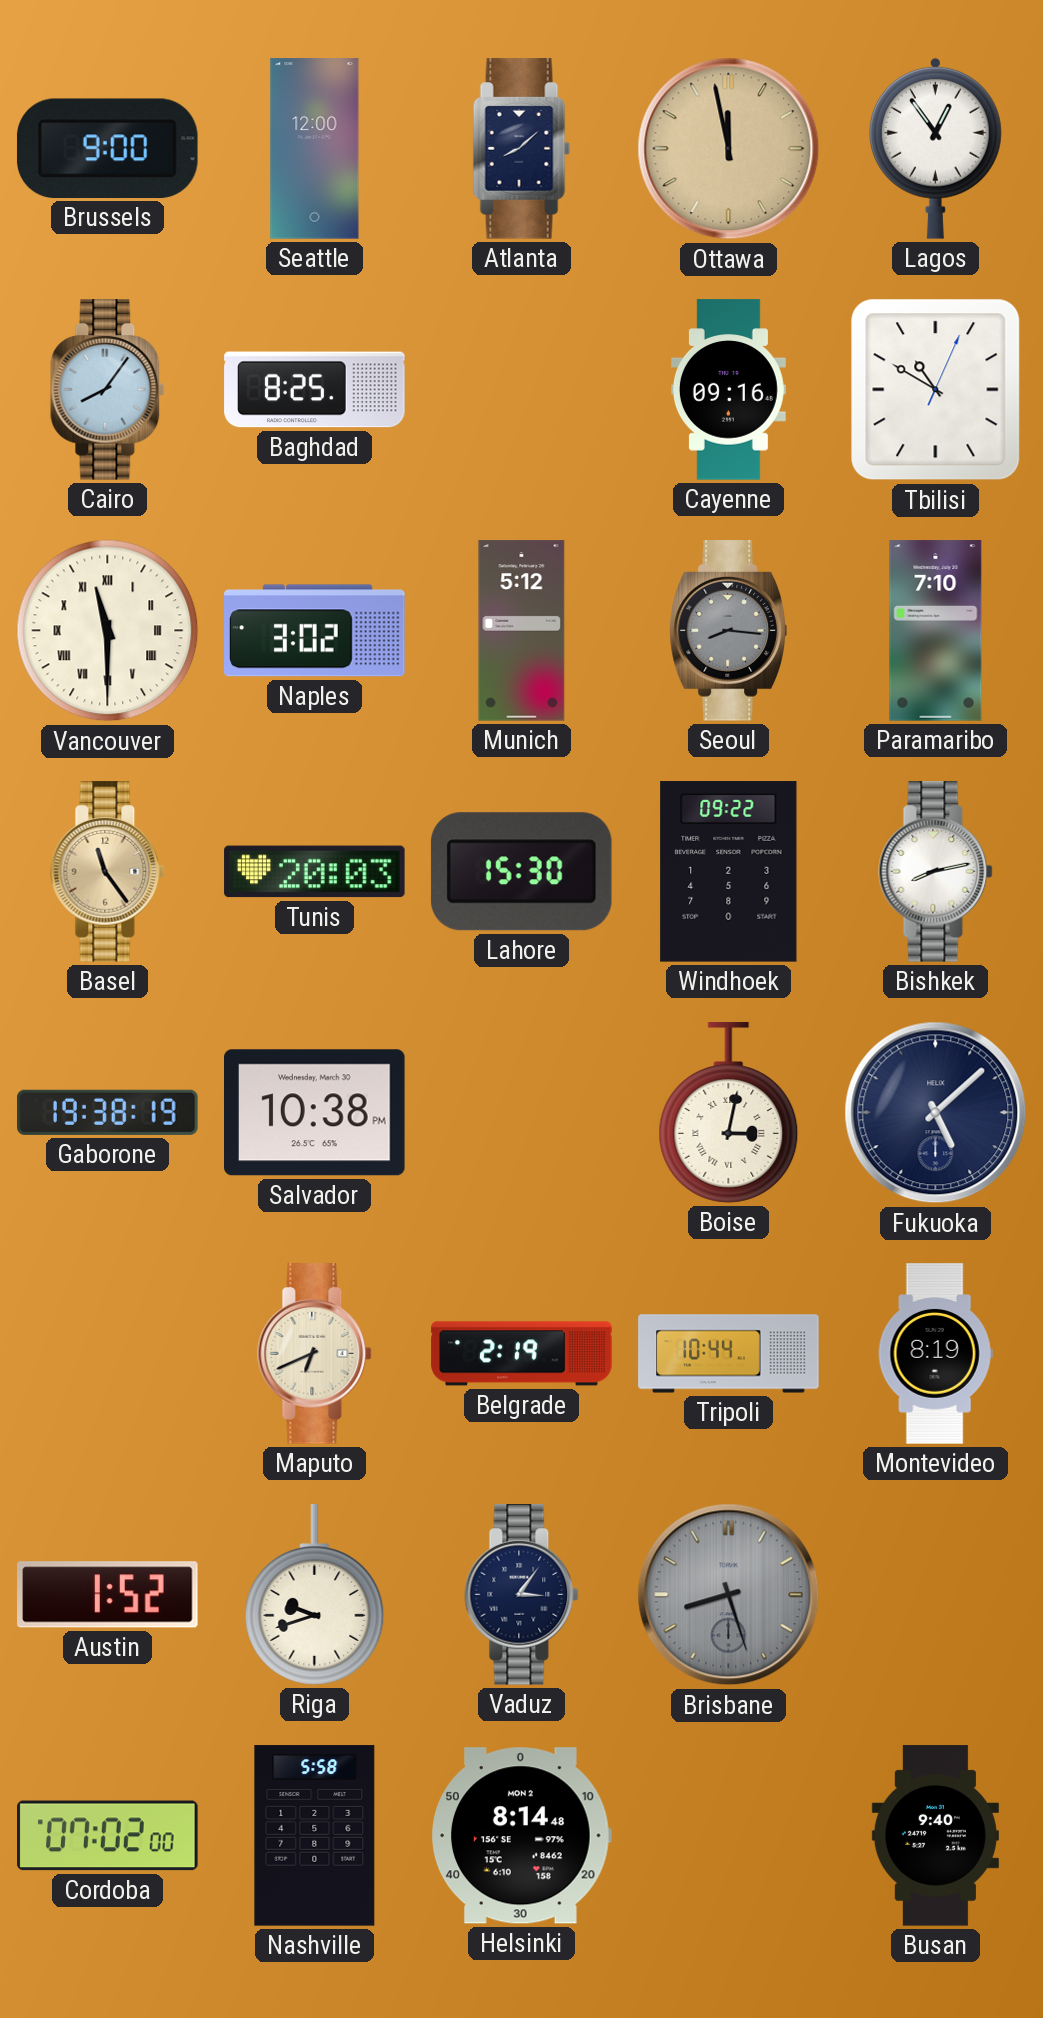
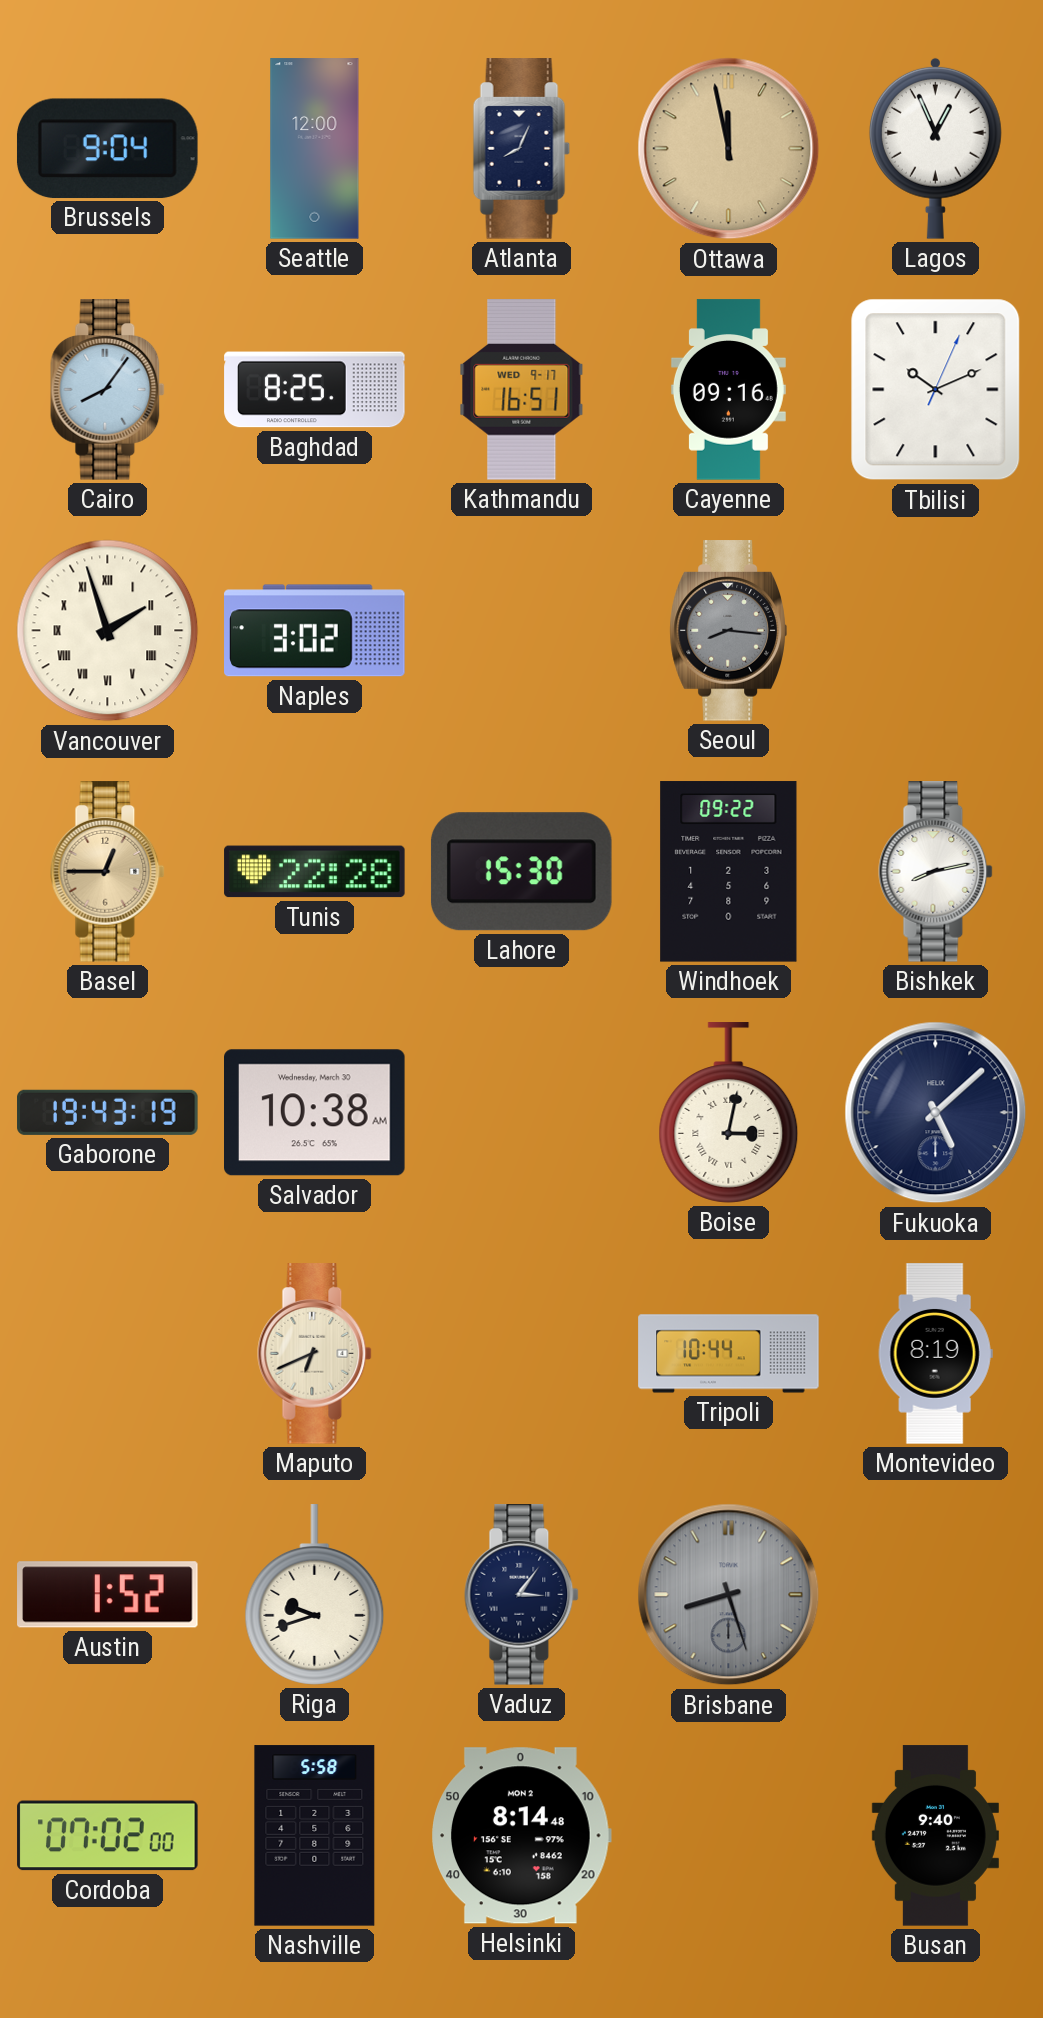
Brussels: 9:00 -> 9:04
Atlanta: 8:08 -> 8:04
Lagos: 12:54 -> 12:56
Kathmandu: none -> 16:51
Tbilisi: 10:50 -> 10:11
Vancouver: 11:30 -> 1:57
Munich: 5:12 -> none
Paramaribo: 7:10 -> none
Basel: 11:24 -> 12:45
Tunis: 20:03 -> 22:28
Gaborone: 19:38 -> 19:43
Salvador: 10:38 PM -> 10:38 AM
Belgrade: 2:19 -> none
